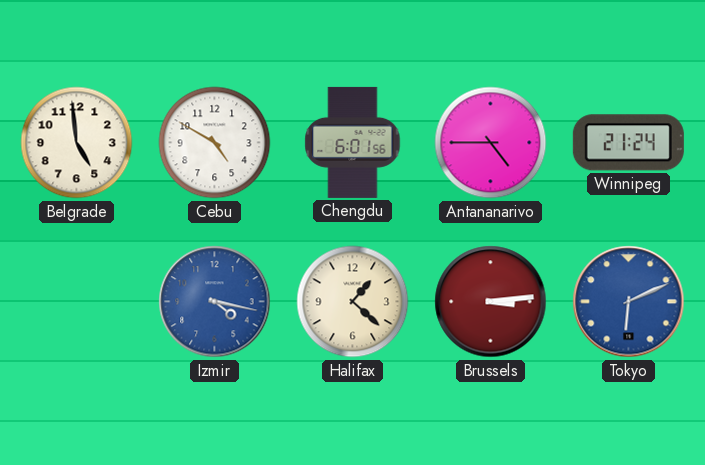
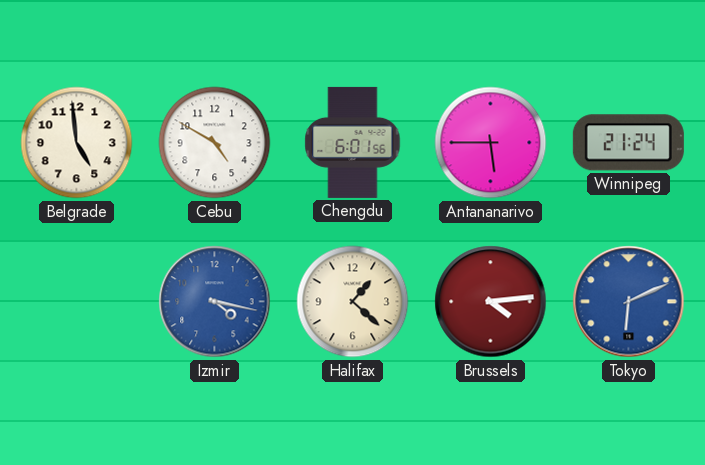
Antananarivo: 4:45 -> 5:45
Brussels: 3:14 -> 4:14
